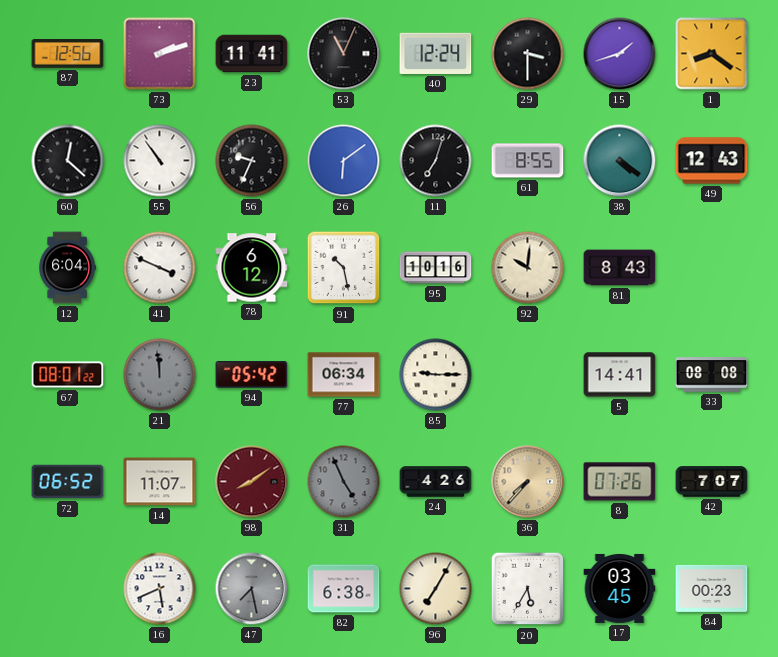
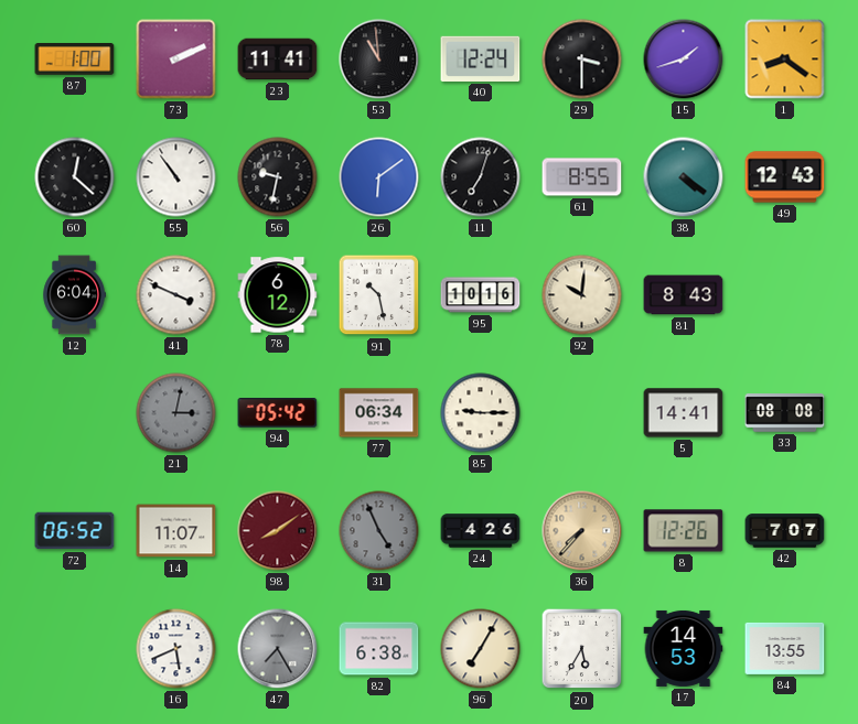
87: 12:56 -> 1:00
73: 2:12 -> 2:11
53: 11:04 -> 10:59
56: 9:34 -> 9:32
67: 08:01 -> none
21: 11:59 -> 3:02
8: 07:26 -> 12:26
47: 7:28 -> 7:25
17: 03:45 -> 14:53
84: 00:23 -> 13:55
